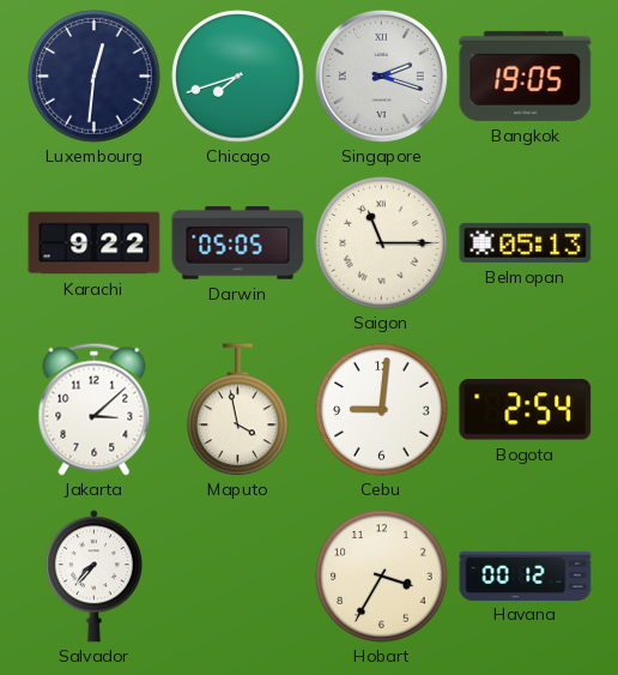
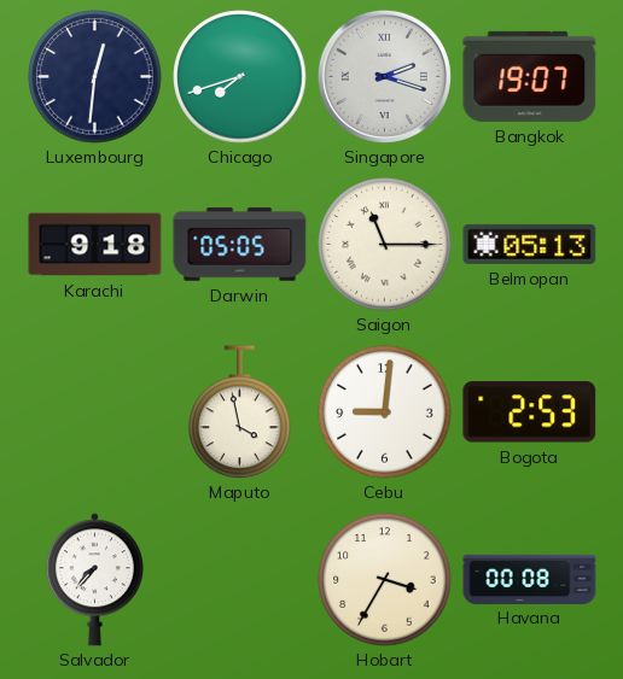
Bangkok: 19:05 -> 19:07
Karachi: 9:22 -> 9:18
Jakarta: 3:08 -> none
Bogota: 2:54 -> 2:53
Havana: 00:12 -> 00:08
